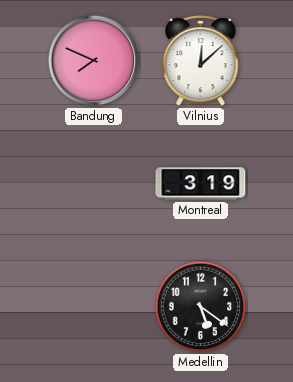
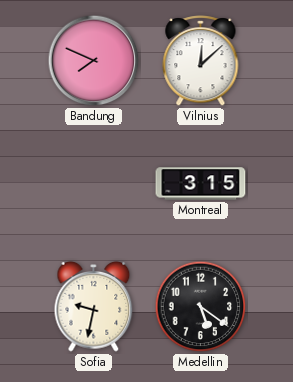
Montreal: 3:19 -> 3:15
Sofia: none -> 9:32
